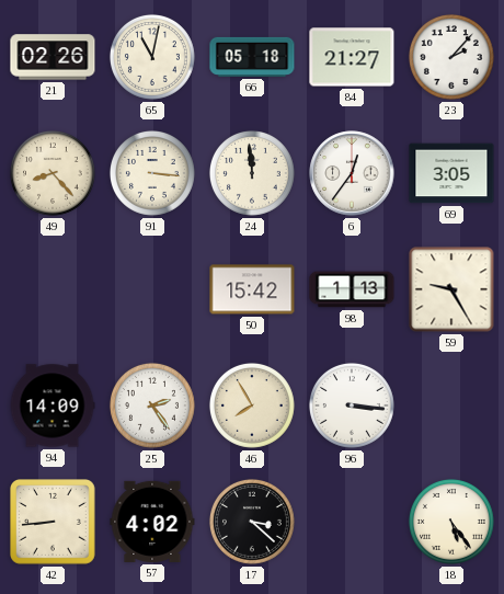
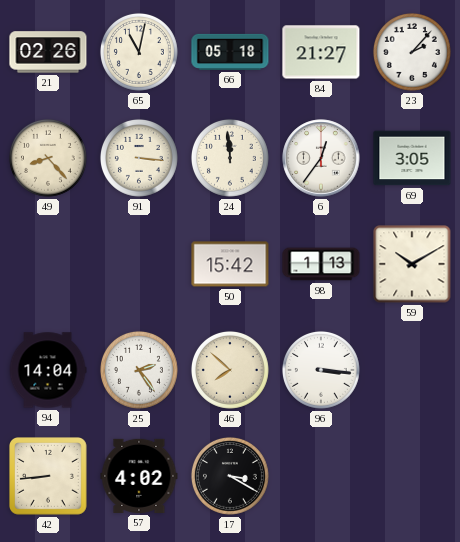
59: 9:25 -> 10:10
94: 14:09 -> 14:04
46: 7:55 -> 7:52
17: 3:22 -> 3:20
18: 5:24 -> none
